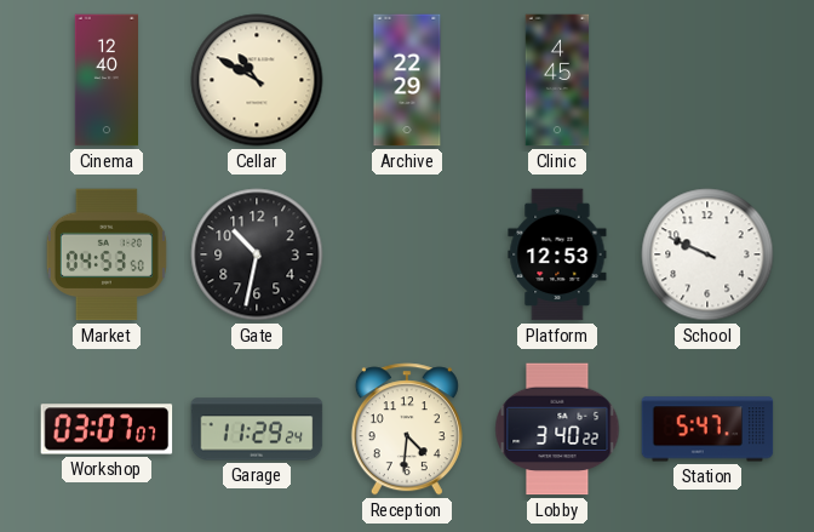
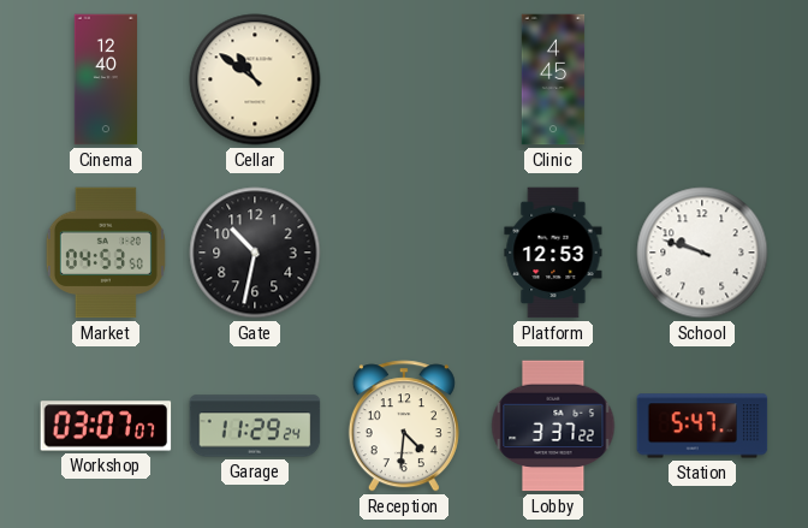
Cellar: 10:50 -> 10:51
Archive: 22:29 -> none
School: 9:49 -> 9:48
Lobby: 3:40 -> 3:37
